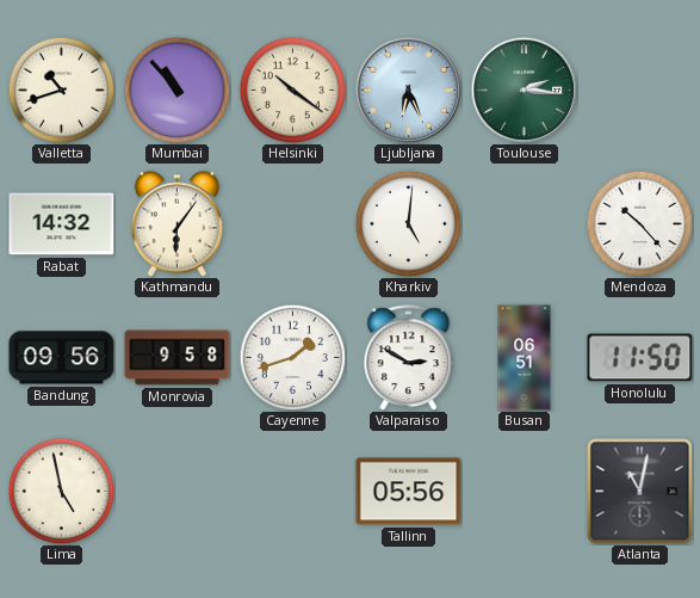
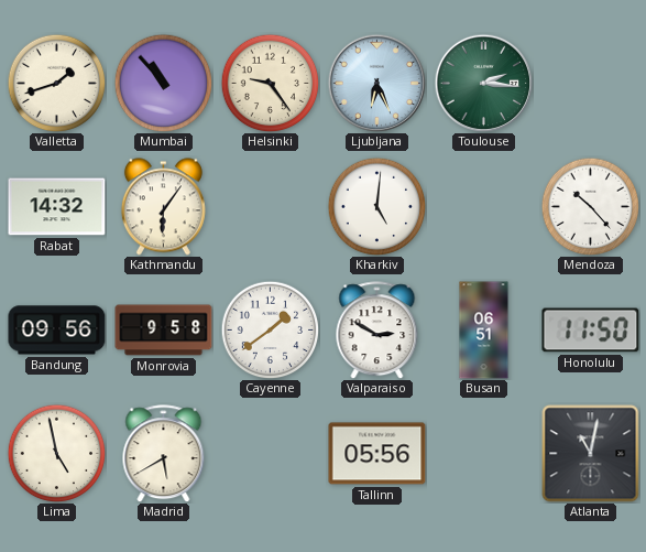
Valletta: 10:42 -> 1:42
Helsinki: 10:21 -> 9:24
Cayenne: 1:42 -> 1:39
Madrid: none -> 5:40
